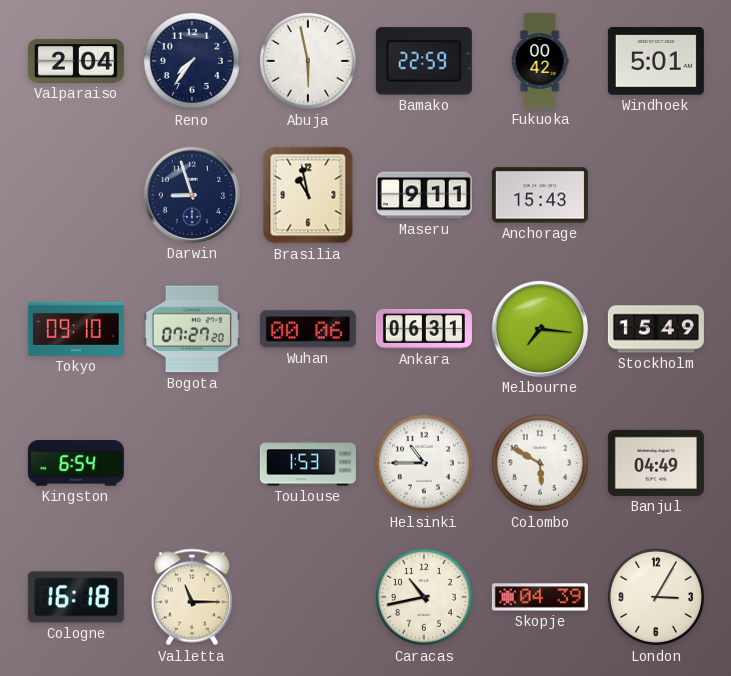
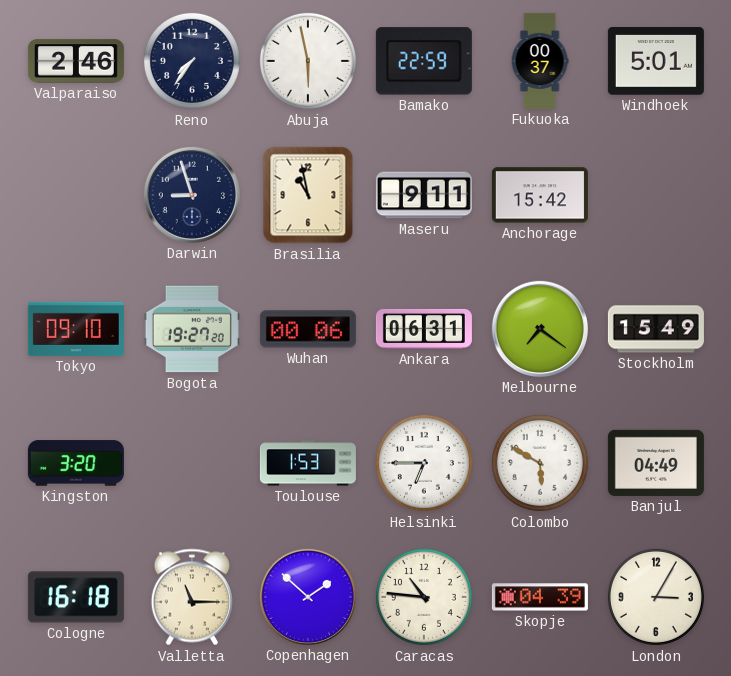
Valparaiso: 2:04 -> 2:46
Fukuoka: 00:42 -> 00:37
Anchorage: 15:43 -> 15:42
Bogota: 07:27 -> 19:27
Melbourne: 7:16 -> 7:21
Kingston: 6:54 -> 3:20
Helsinki: 10:45 -> 6:45
Copenhagen: none -> 1:52
Caracas: 10:43 -> 10:46
